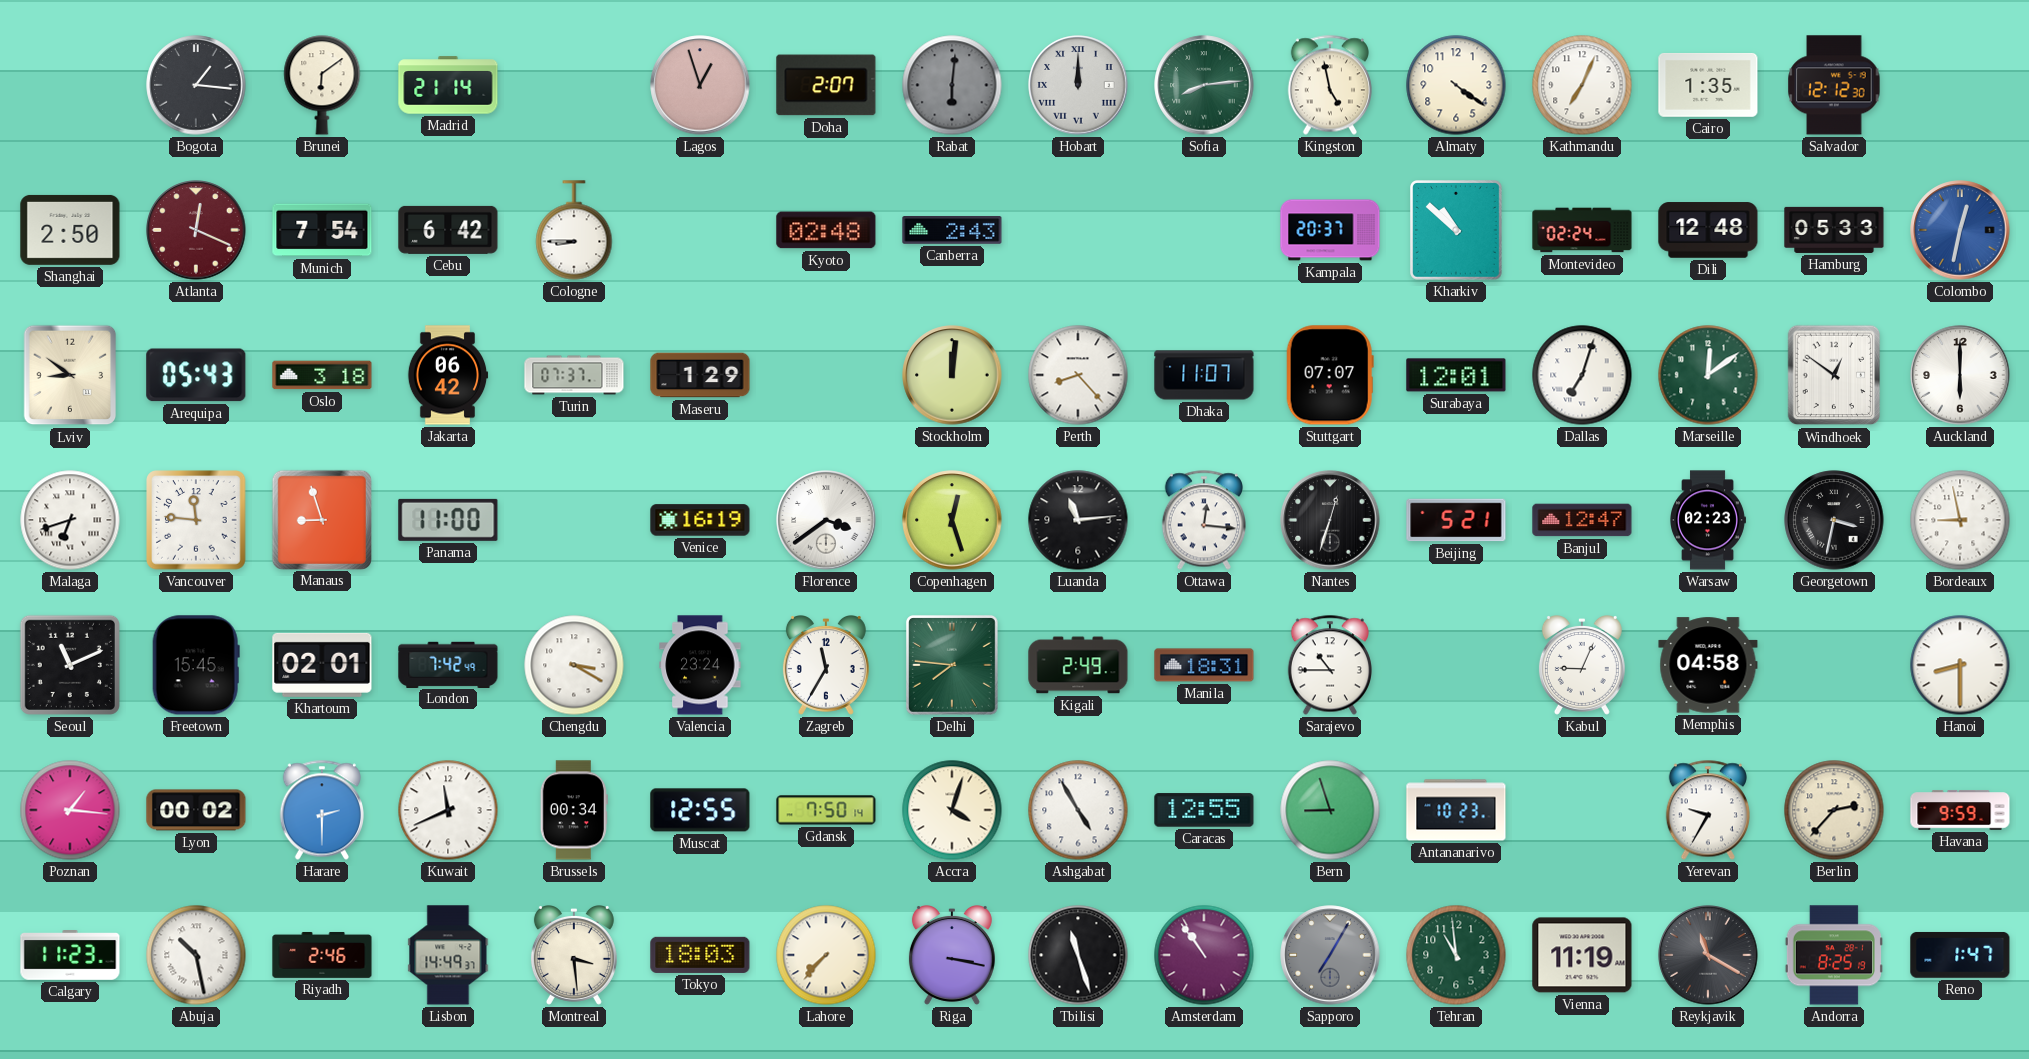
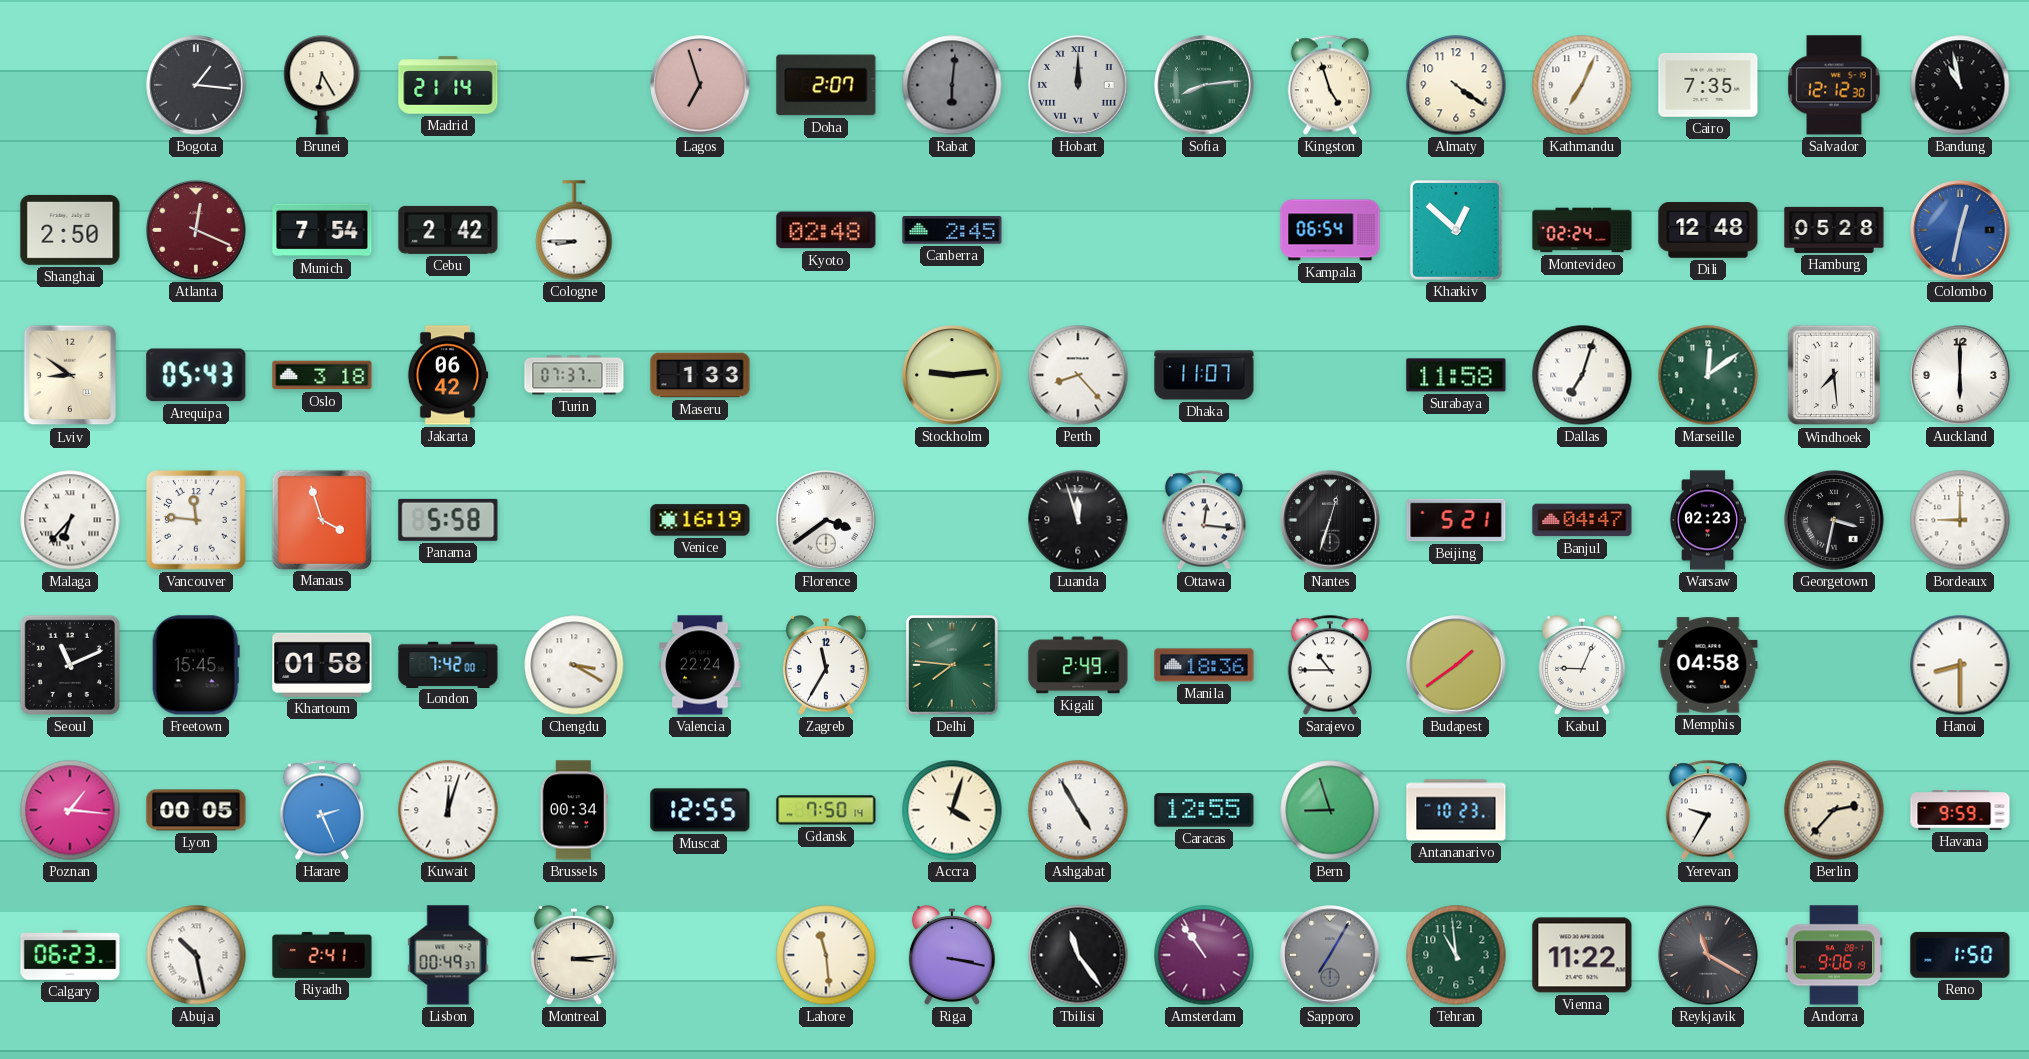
Brunei: 6:09 -> 6:25
Lagos: 12:57 -> 6:57
Kingston: 4:58 -> 4:57
Cairo: 1:35 -> 7:35
Bandung: none -> 10:58
Cebu: 6:42 -> 2:42
Canberra: 2:43 -> 2:45
Kampala: 20:37 -> 06:54
Kharkiv: 10:52 -> 12:52
Hamburg: 05:33 -> 05:28
Maseru: 1:29 -> 1:33
Stockholm: 12:01 -> 9:14
Stuttgart: 07:07 -> none
Surabaya: 12:01 -> 11:58
Windhoek: 12:51 -> 7:29
Malaga: 6:42 -> 6:37
Manaus: 8:57 -> 3:57
Panama: 11:00 -> 5:58
Copenhagen: 12:27 -> none
Luanda: 11:14 -> 11:57
Banjul: 12:47 -> 04:47
Bordeaux: 8:58 -> 9:00
Khartoum: 02:01 -> 01:58
London: 7:42:49 -> 7:42:00
Valencia: 23:24 -> 22:24
Manila: 18:31 -> 18:36
Budapest: none -> 1:39
Lyon: 00:02 -> 00:05
Harare: 2:30 -> 2:26
Kuwait: 11:41 -> 12:03
Calgary: 11:23 -> 06:23
Riyadh: 2:46 -> 2:41
Lisbon: 14:49 -> 00:49
Montreal: 3:29 -> 3:14
Tokyo: 18:03 -> none
Lahore: 7:37 -> 11:29
Tbilisi: 11:27 -> 11:24
Vienna: 11:19 -> 11:22
Andorra: 8:25 -> 9:06
Reno: 1:47 -> 1:50
